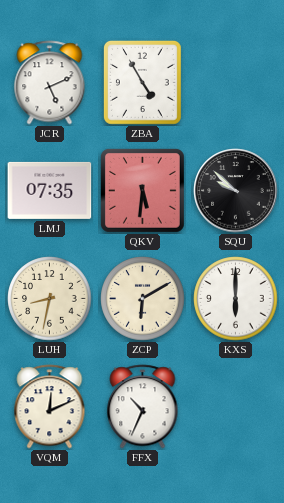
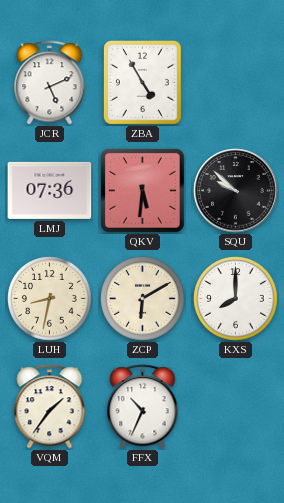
LMJ: 07:35 -> 07:36
KXS: 6:00 -> 8:00
VQM: 12:11 -> 1:36
